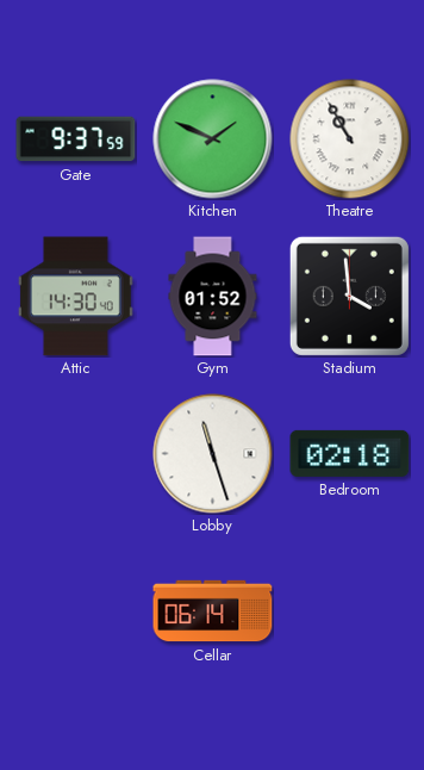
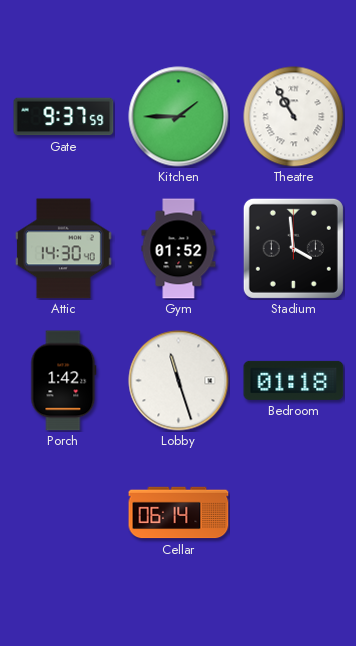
Kitchen: 1:49 -> 1:45
Porch: none -> 1:42
Bedroom: 02:18 -> 01:18
